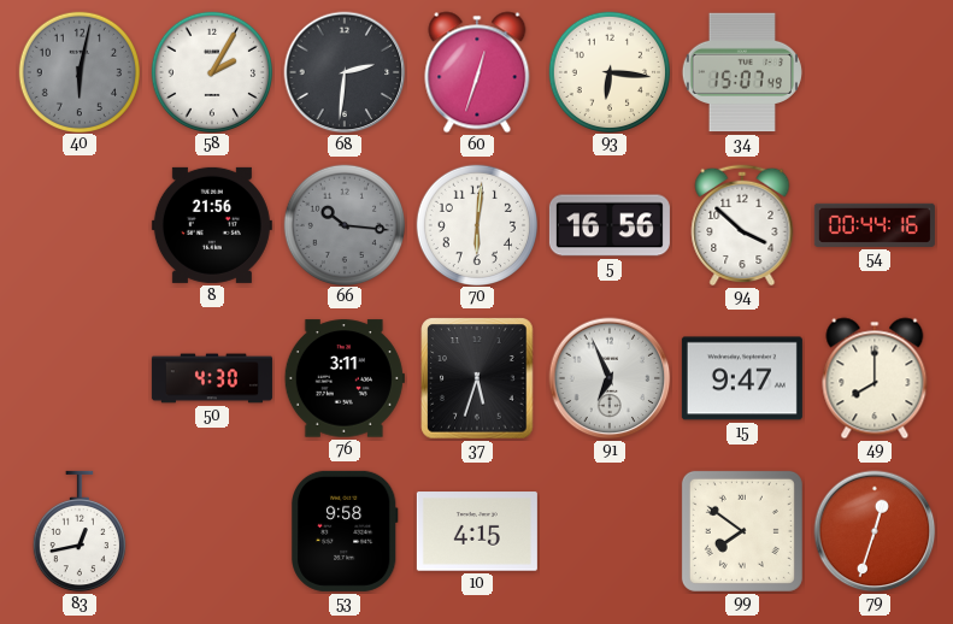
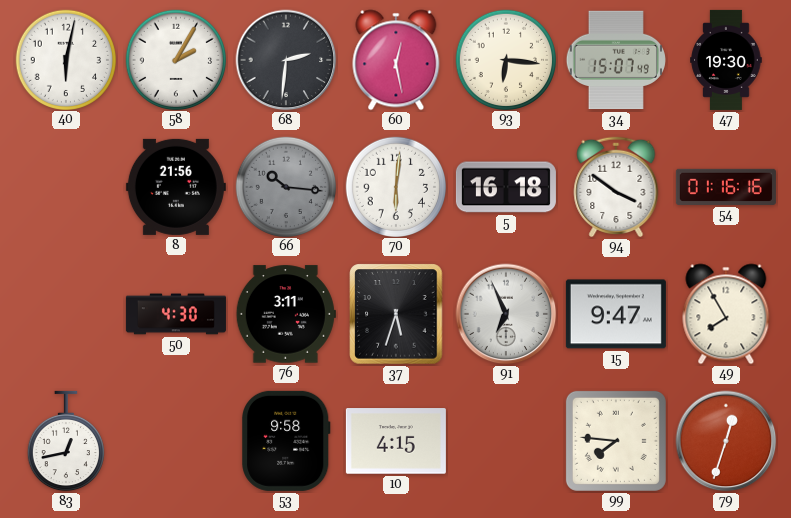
40 dial: grey -> white
60: 12:33 -> 12:28
47: none -> 19:30
5: 16:56 -> 16:18
94: 3:52 -> 3:51
54: 00:44 -> 01:16
49: 8:00 -> 7:55
99: 7:51 -> 7:46
